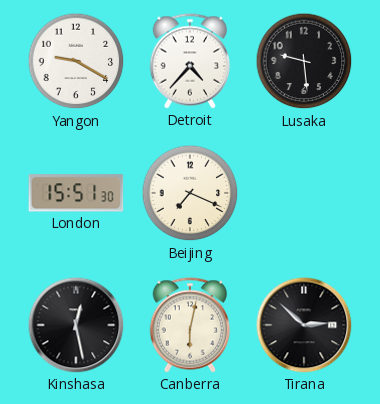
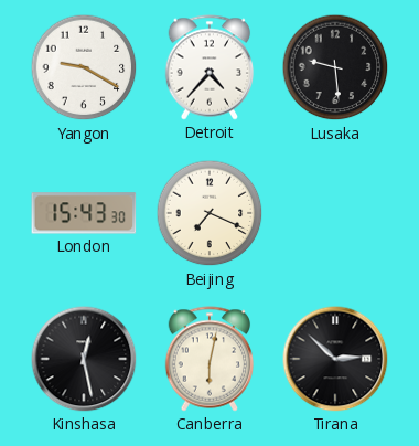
London: 15:51 -> 15:43
